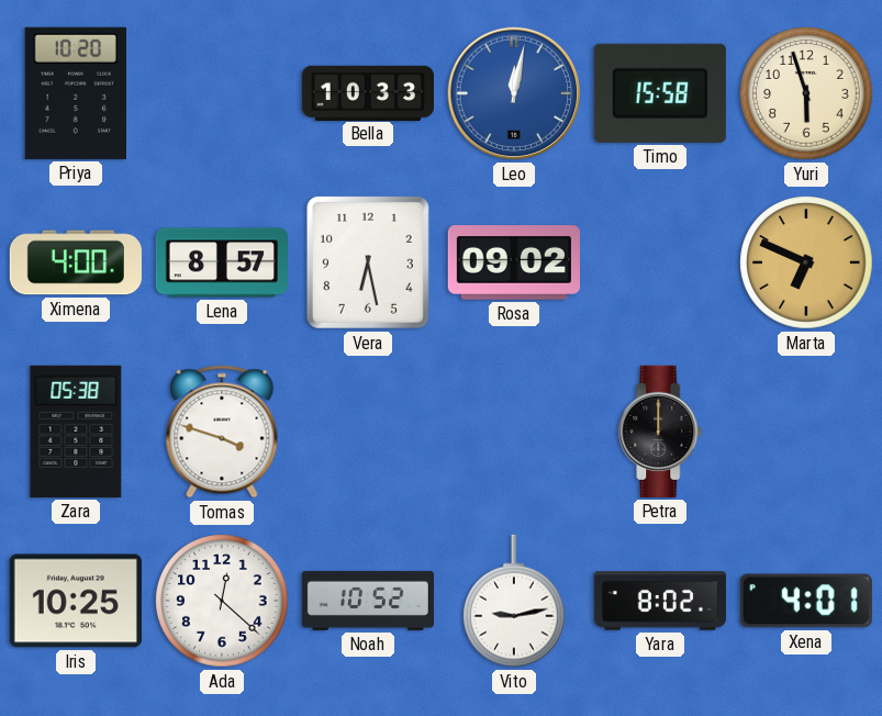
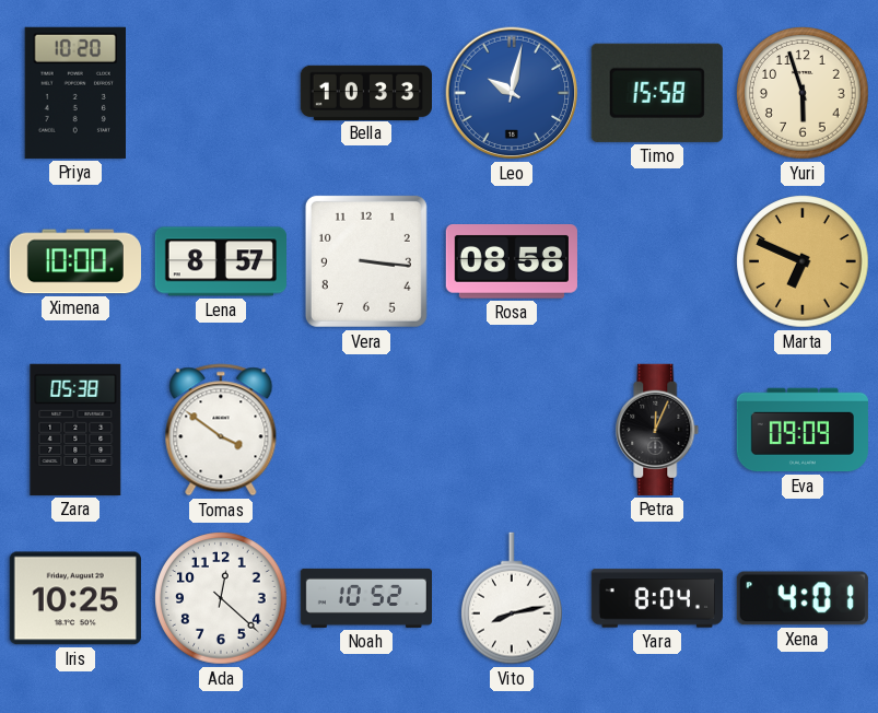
Leo: 12:02 -> 10:02
Ximena: 4:00 -> 10:00
Vera: 6:28 -> 3:16
Rosa: 09:02 -> 08:58
Tomas: 3:48 -> 3:51
Petra: 12:00 -> 12:04
Eva: none -> 09:09
Vito: 9:13 -> 8:13
Yara: 8:02 -> 8:04
